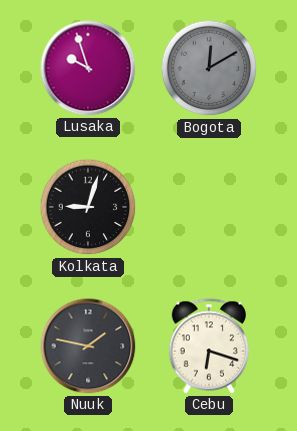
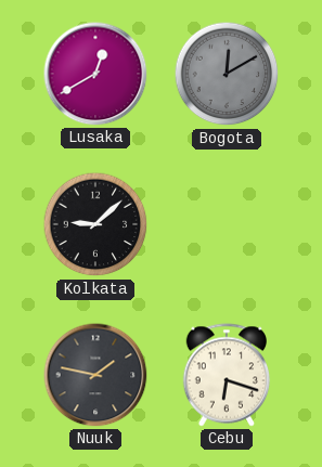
Lusaka: 9:57 -> 12:40
Kolkata: 9:03 -> 9:08
